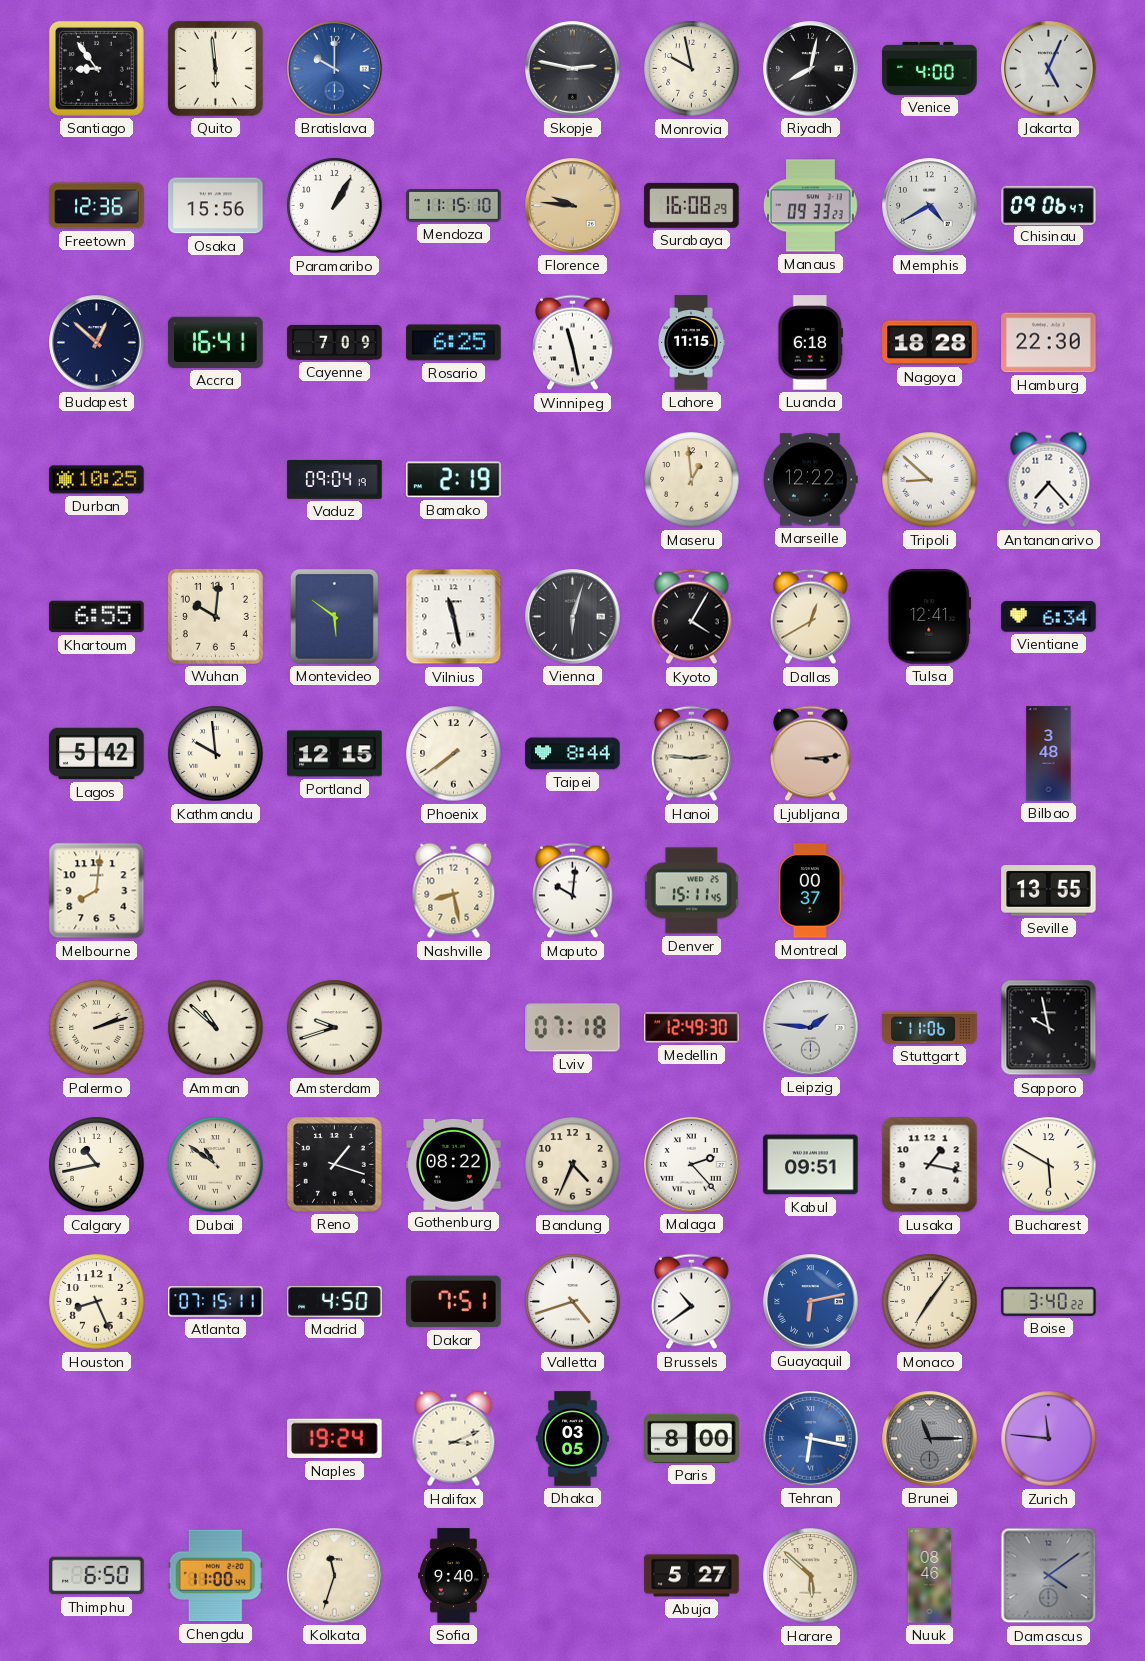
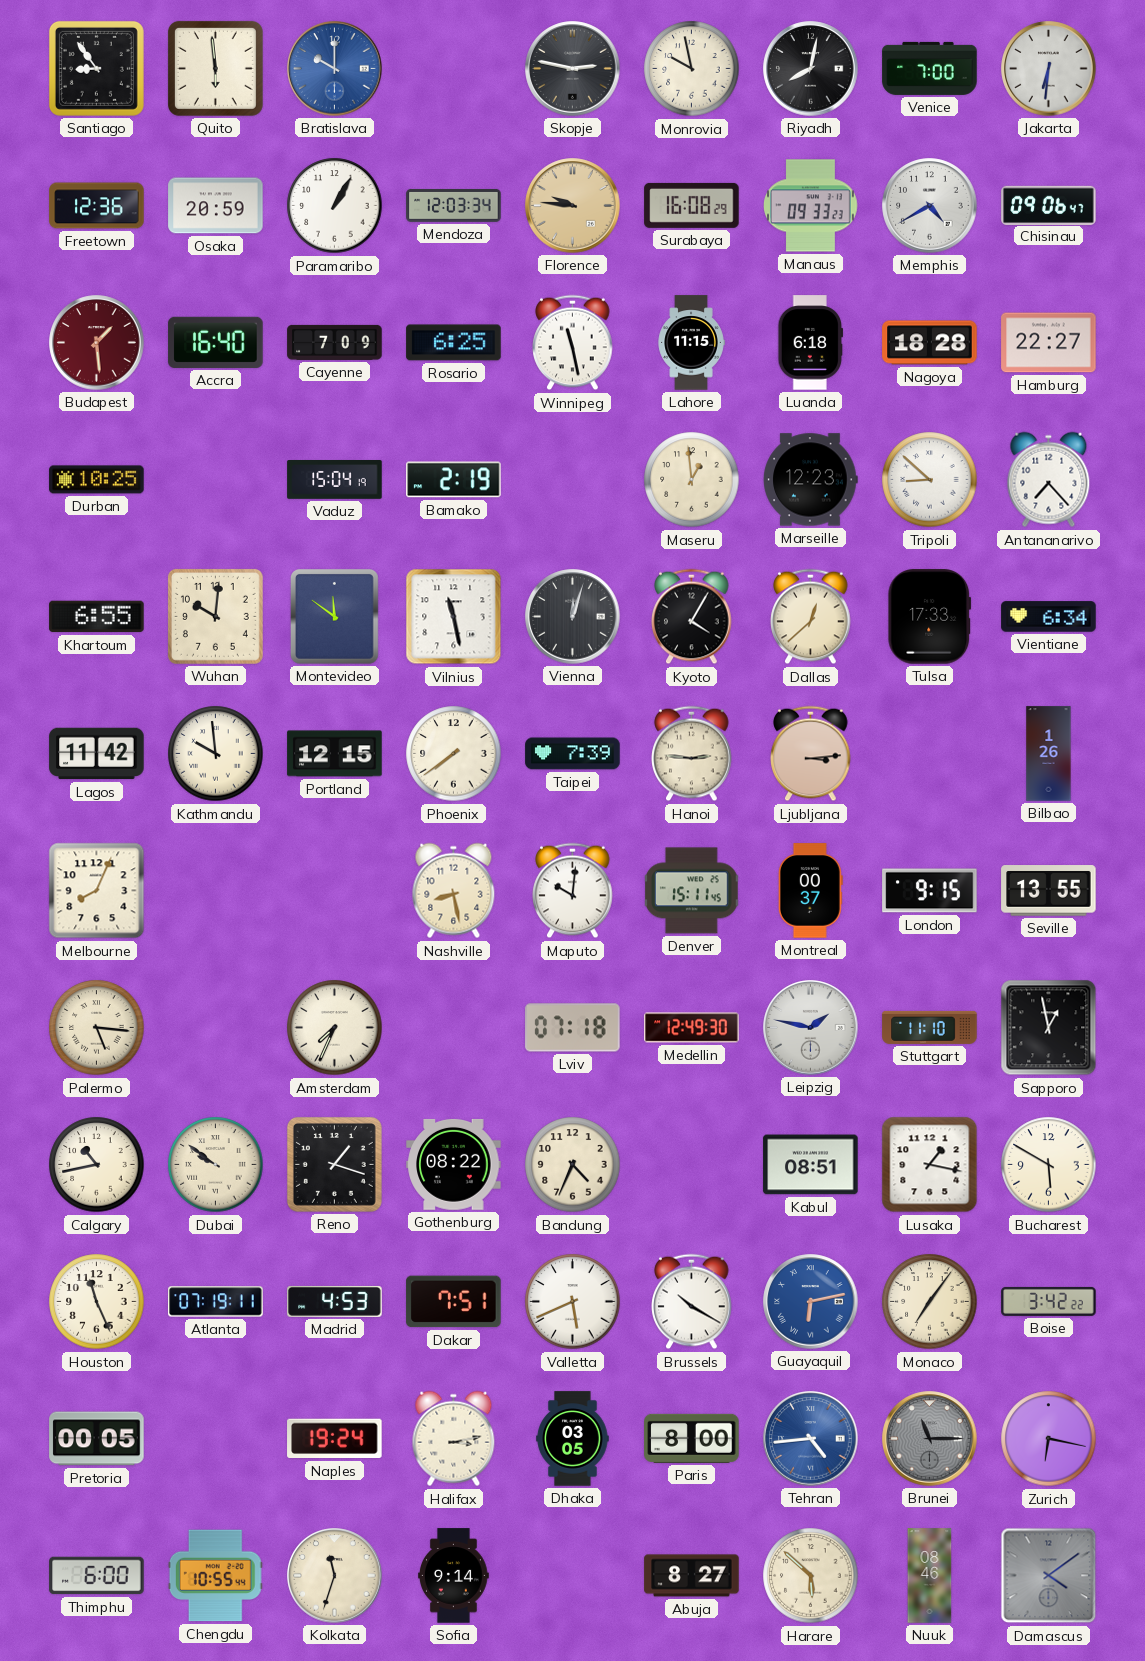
Venice: 4:00 -> 7:00
Jakarta: 5:04 -> 6:31
Osaka: 15:56 -> 20:59
Mendoza: 11:15 -> 12:03
Budapest: 12:52 -> 1:29
Budapest dial: navy -> burgundy
Accra: 16:41 -> 16:40
Hamburg: 22:30 -> 22:27
Vaduz: 09:04 -> 15:04
Marseille: 12:22 -> 12:23
Montevideo: 5:51 -> 11:51
Vienna: 6:03 -> 12:03
Dallas: 12:40 -> 12:38
Tulsa: 12:41 -> 17:33
Lagos: 5:42 -> 11:42
Taipei: 8:44 -> 7:39
Bilbao: 3:48 -> 1:26
Melbourne: 8:01 -> 8:04
London: none -> 9:15
Palermo: 2:12 -> 5:16
Amman: 10:52 -> none
Amsterdam: 9:42 -> 7:34
Leipzig: 1:46 -> 1:47
Stuttgart: 11:06 -> 11:10
Sapporo: 9:58 -> 12:58
Dubai: 10:51 -> 9:51
Malaga: 2:23 -> none
Kabul: 09:51 -> 08:51
Houston: 8:26 -> 11:26
Atlanta: 07:15 -> 07:19
Madrid: 4:50 -> 4:53
Valletta: 4:42 -> 5:41
Brussels: 10:39 -> 10:20
Boise: 3:40 -> 3:42
Pretoria: none -> 00:05
Halifax: 3:11 -> 3:13
Tehran: 6:17 -> 4:44
Zurich: 11:46 -> 6:17
Thimphu: 6:50 -> 6:00
Chengdu: 11:00 -> 10:55
Sofia: 9:40 -> 9:14
Abuja: 5:27 -> 8:27
